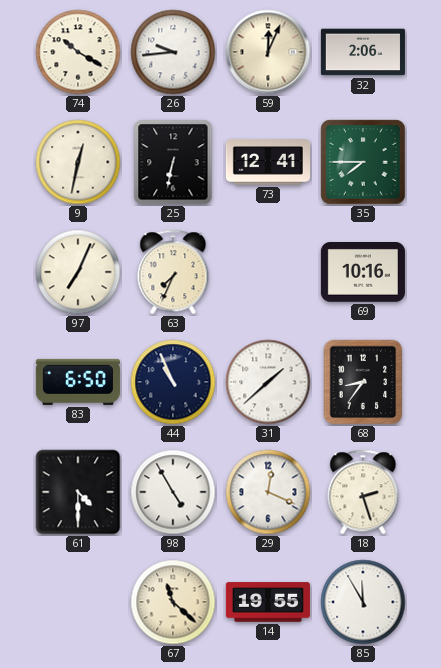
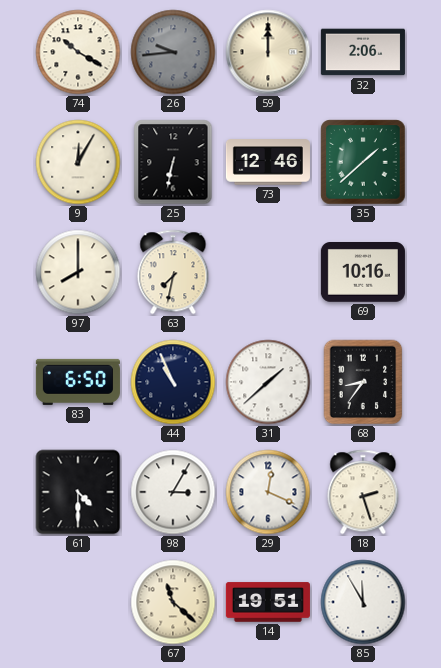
26 dial: white -> grey
59: 12:04 -> 12:00
9: 12:32 -> 12:05
73: 12:41 -> 12:46
35: 7:45 -> 1:38
97: 7:04 -> 8:00
63: 7:34 -> 7:32
98: 4:55 -> 3:05
14: 19:55 -> 19:51
